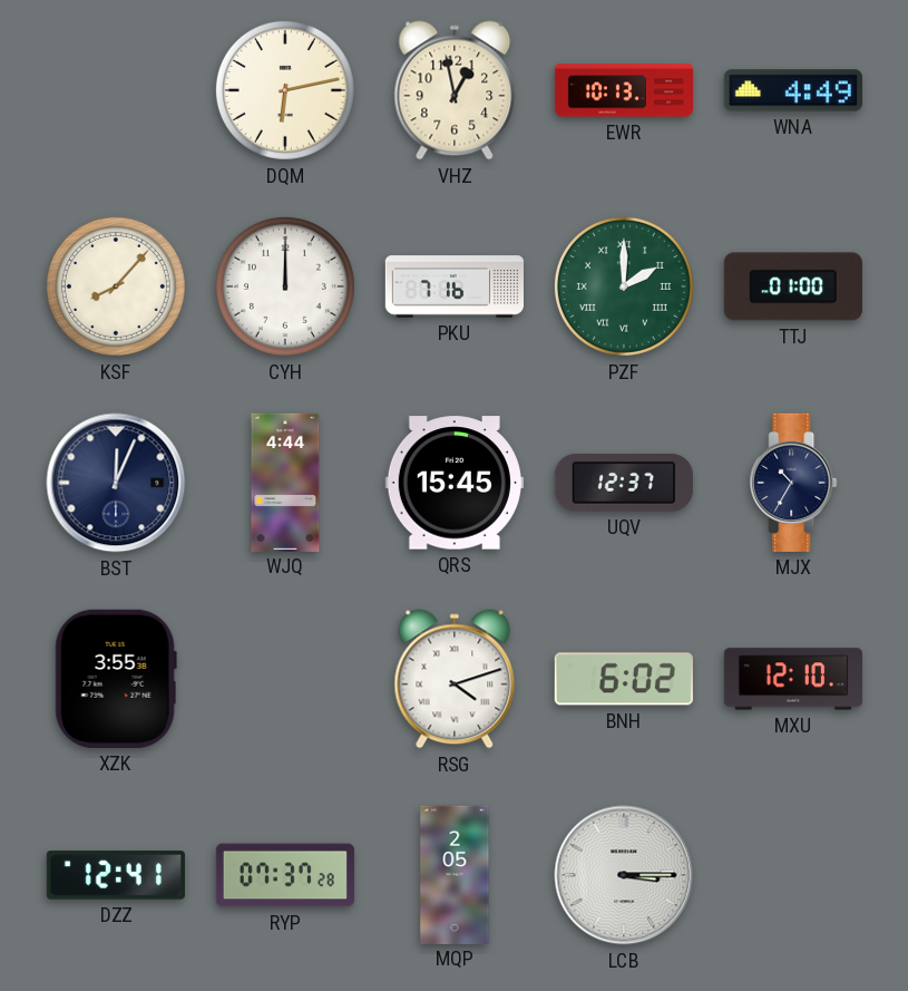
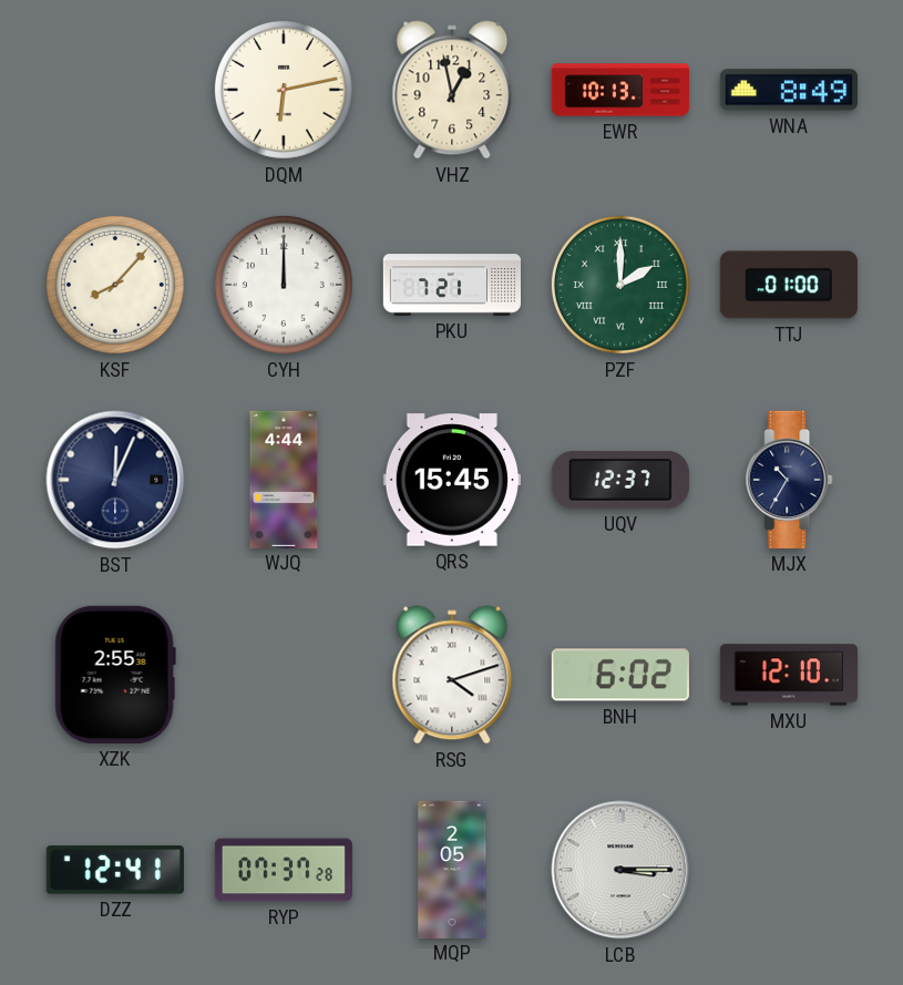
WNA: 4:49 -> 8:49
PKU: 7:16 -> 7:21
XZK: 3:55 -> 2:55
